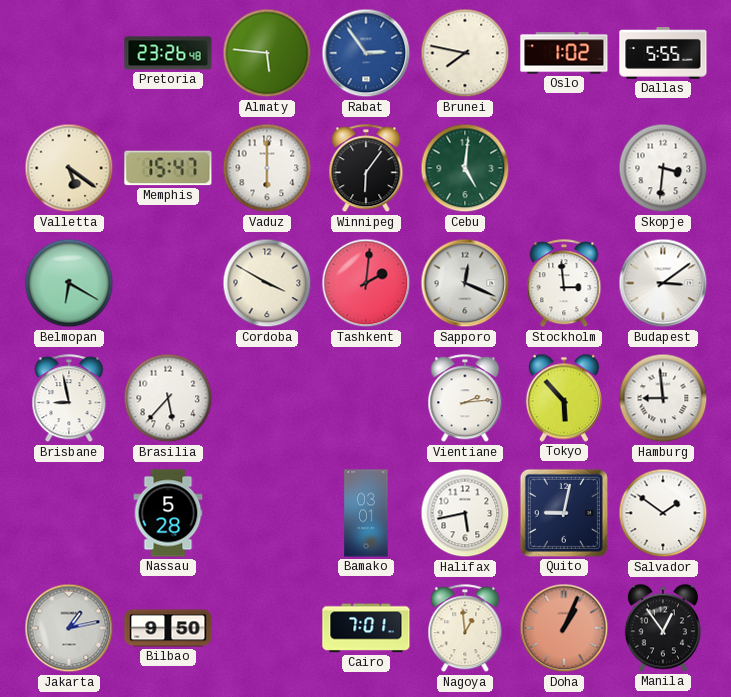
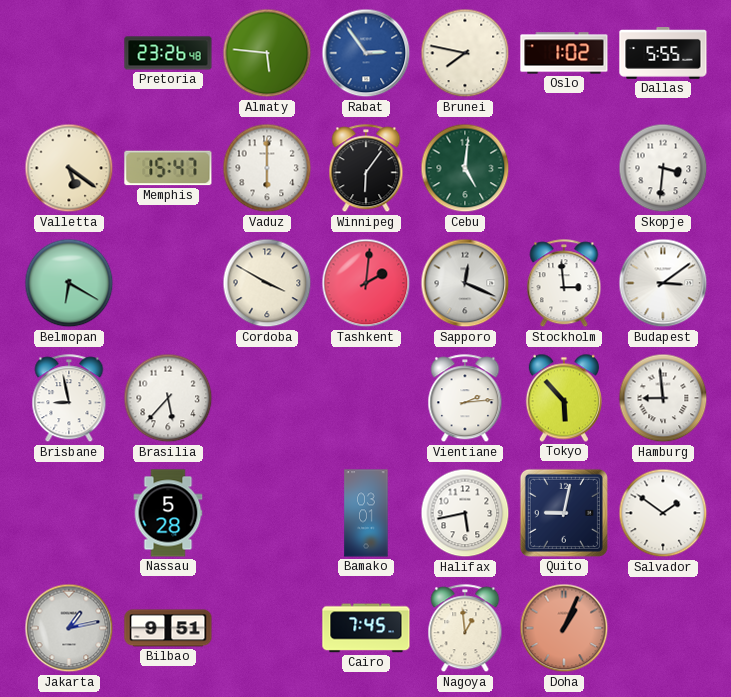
Bilbao: 9:50 -> 9:51
Cairo: 7:01 -> 7:45
Manila: 12:54 -> none
